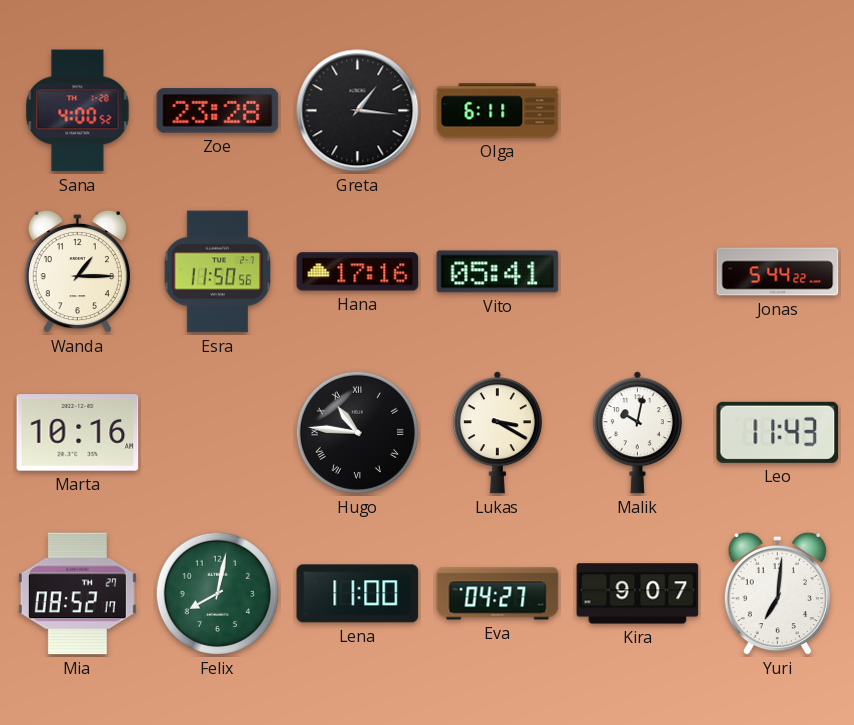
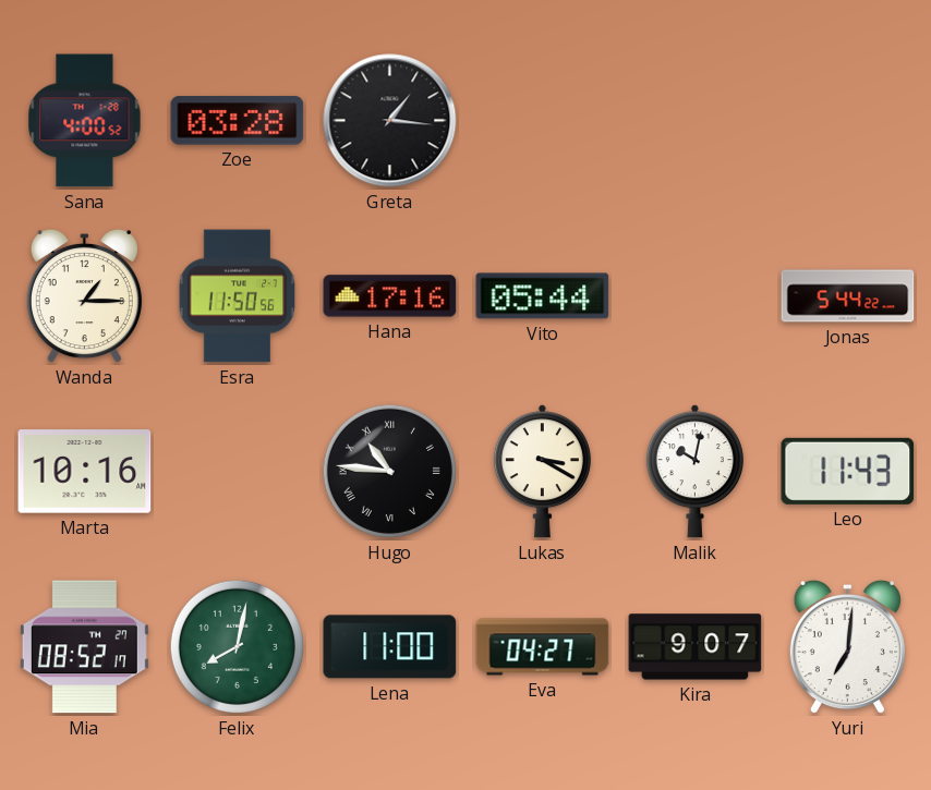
Zoe: 23:28 -> 03:28
Olga: 6:11 -> none
Vito: 05:41 -> 05:44
